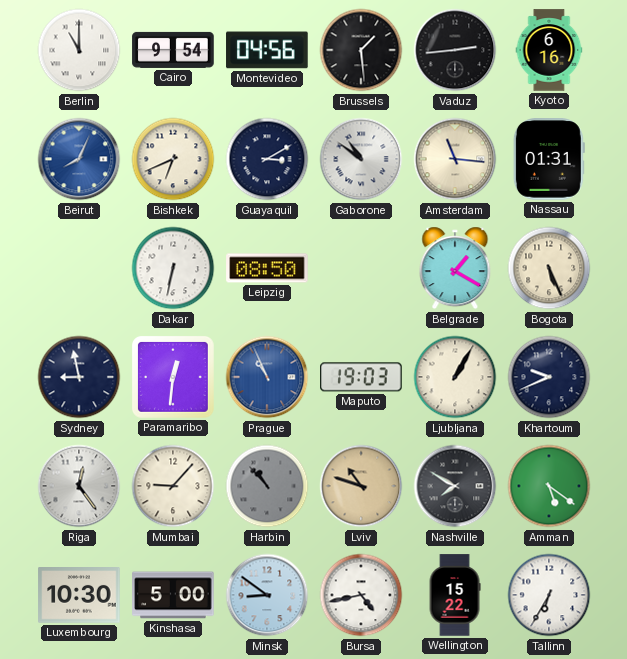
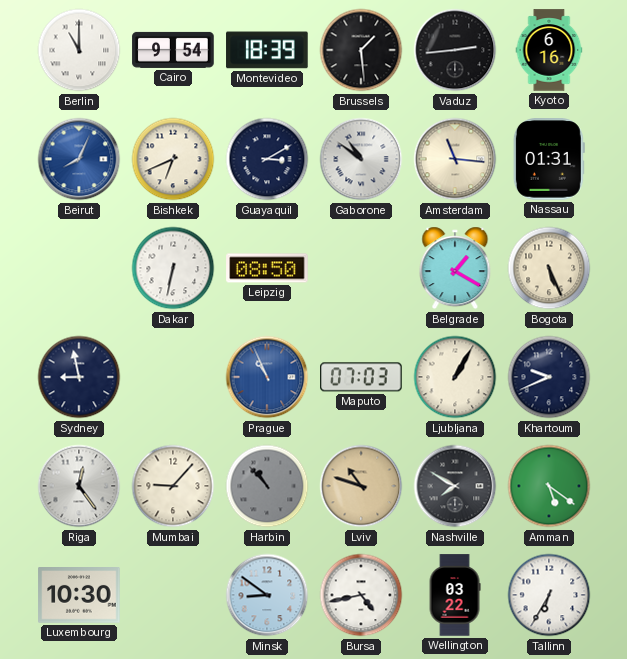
Montevideo: 04:56 -> 18:39
Paramaribo: 12:31 -> none
Maputo: 19:03 -> 07:03
Kinshasa: 5:00 -> none
Wellington: 15:22 -> 03:22
